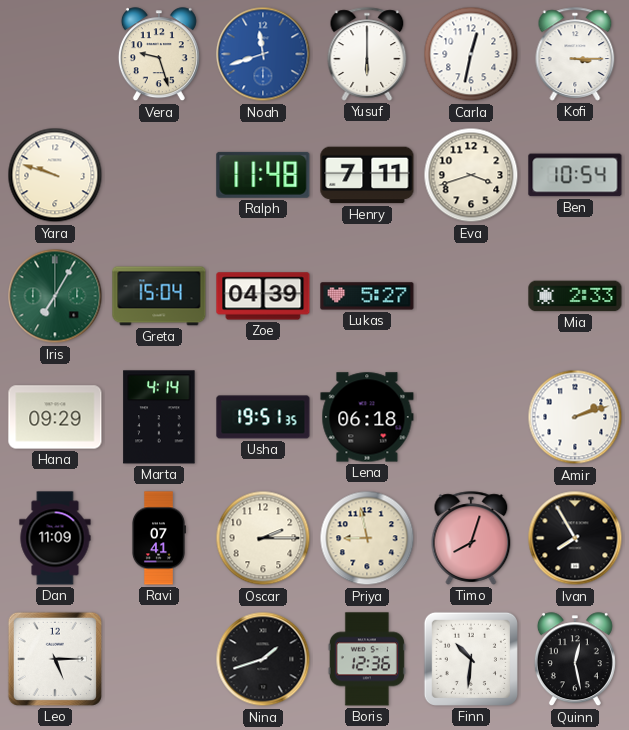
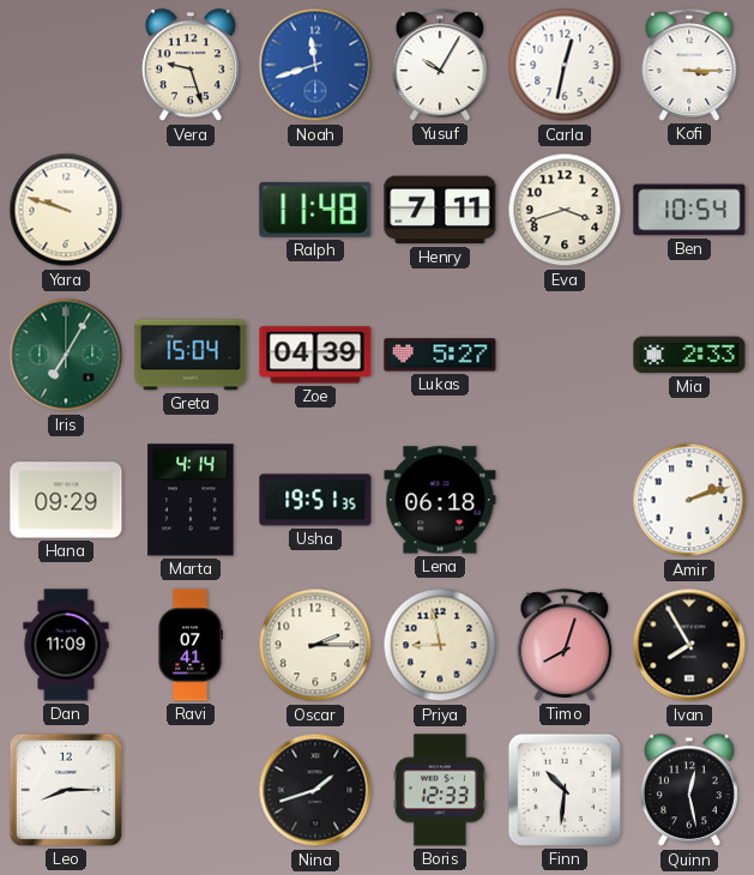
Yusuf: 6:00 -> 10:05
Leo: 5:15 -> 8:15
Boris: 12:36 -> 12:33
